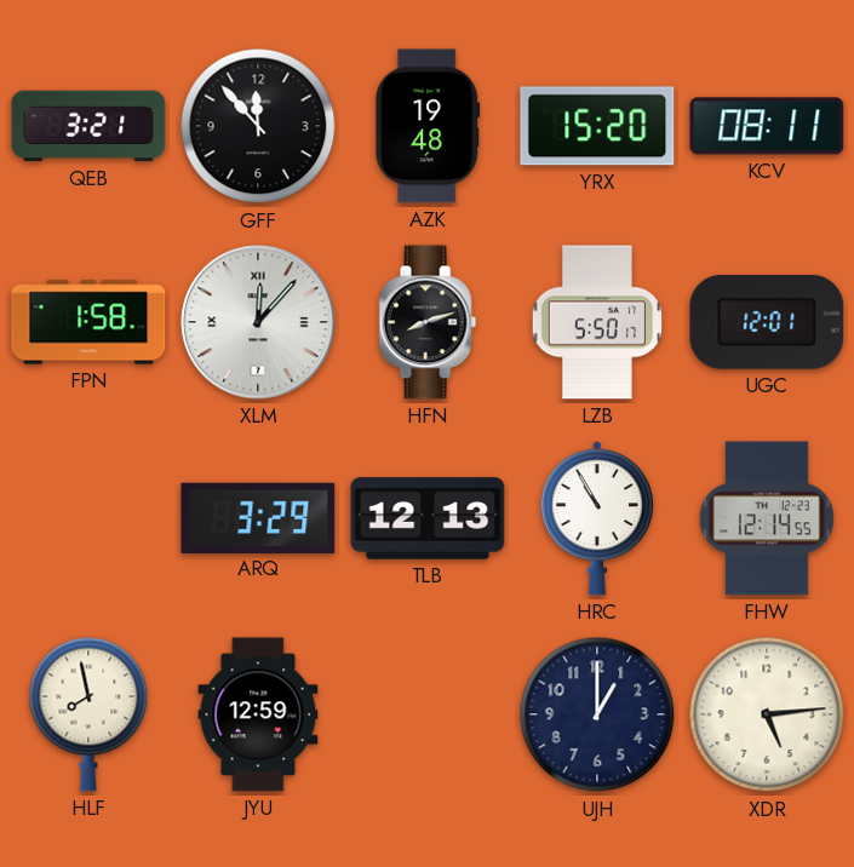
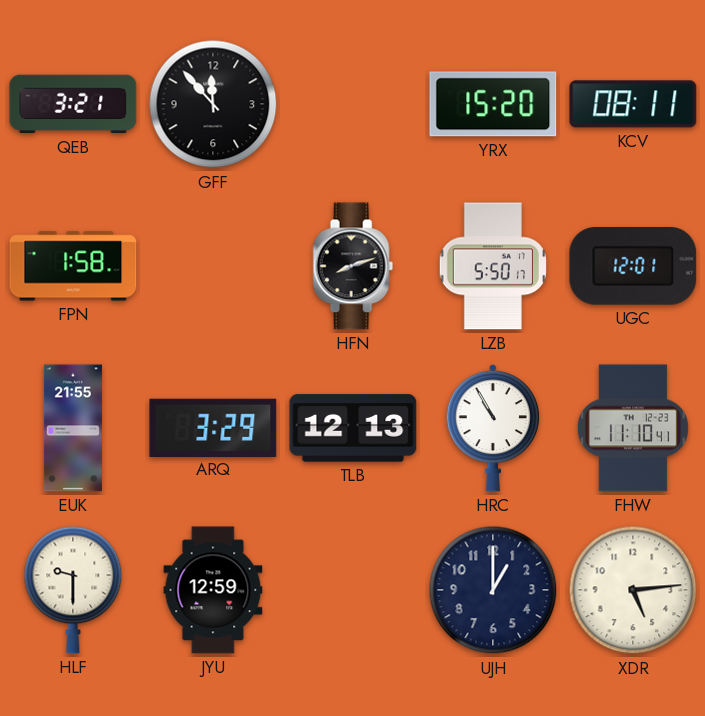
AZK: 19:48 -> none
XLM: 12:07 -> none
EUK: none -> 21:55
FHW: 12:14 -> 11:10
HLF: 7:58 -> 9:30
